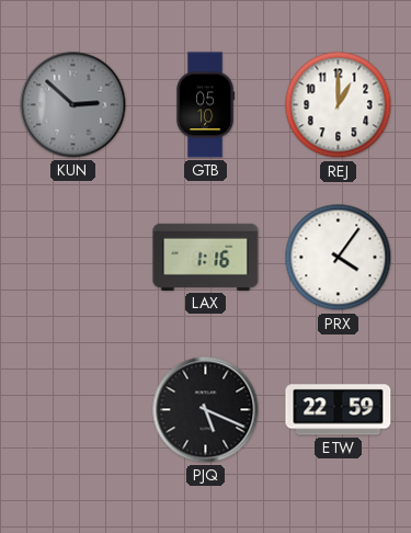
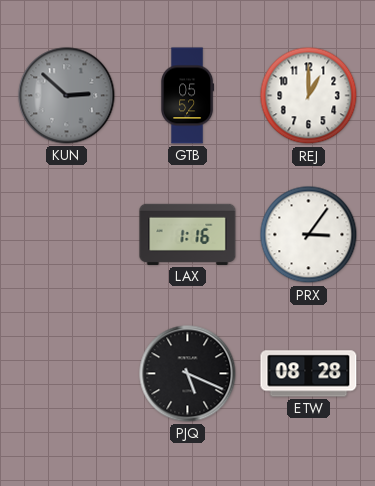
GTB: 05:10 -> 05:52
PRX: 4:06 -> 3:06
ETW: 22:59 -> 08:28
